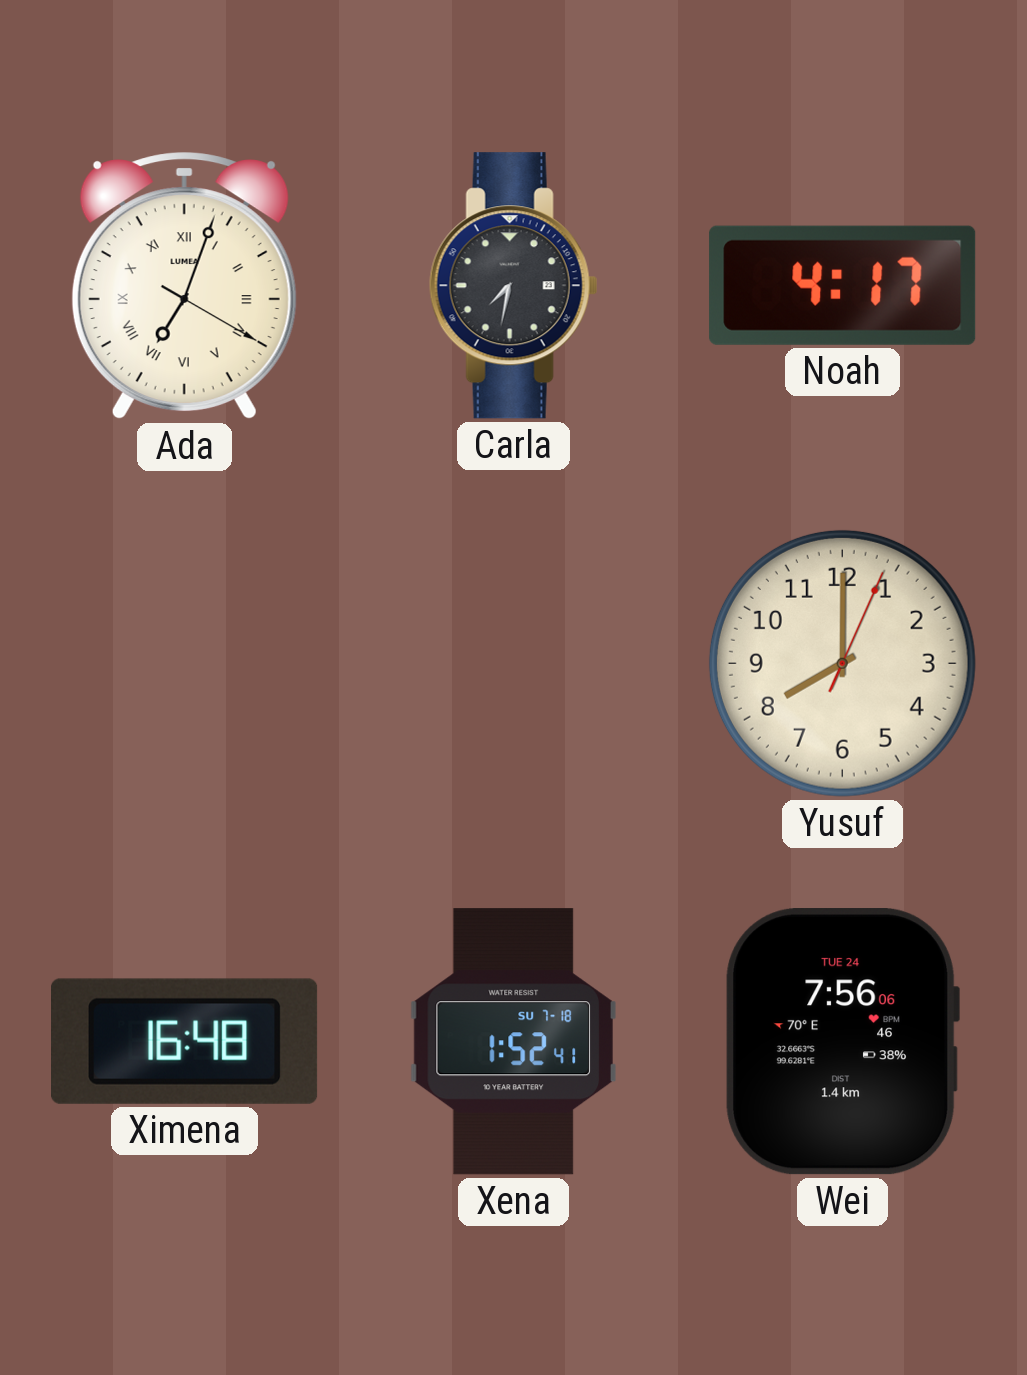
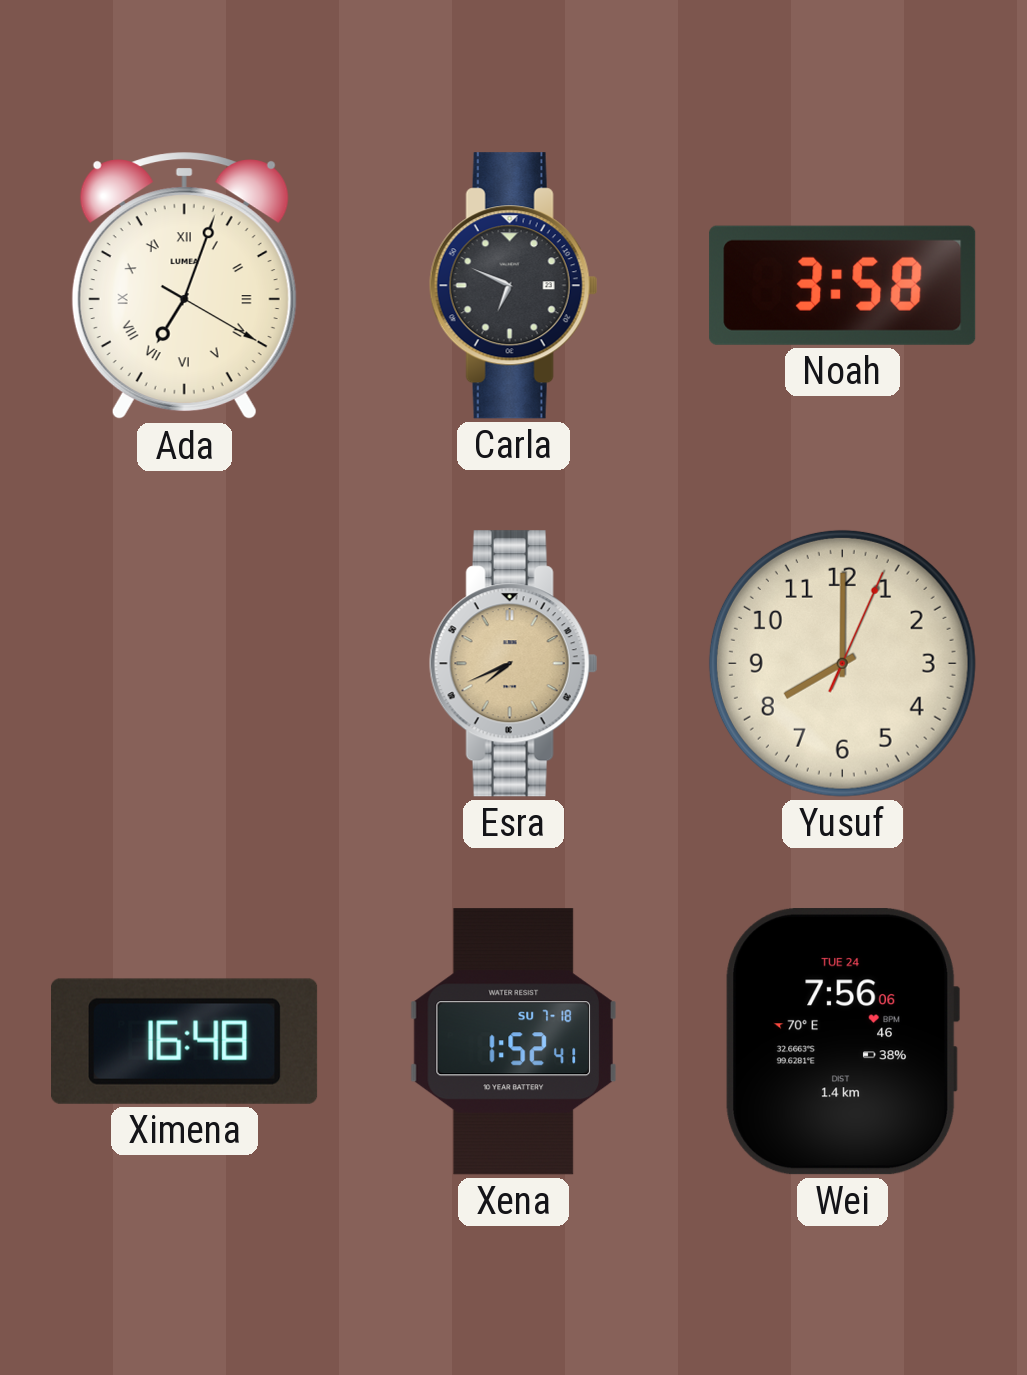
Carla: 7:32 -> 6:49
Noah: 4:17 -> 3:58
Esra: none -> 7:41
